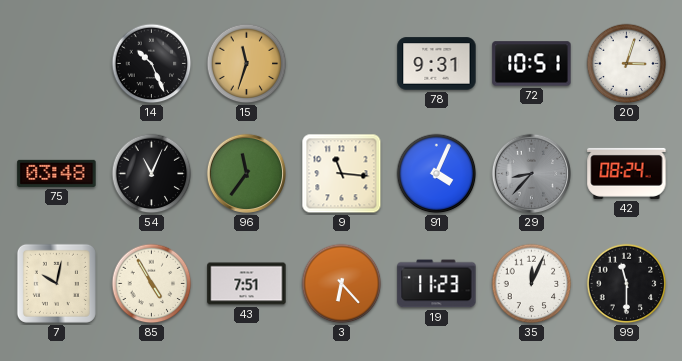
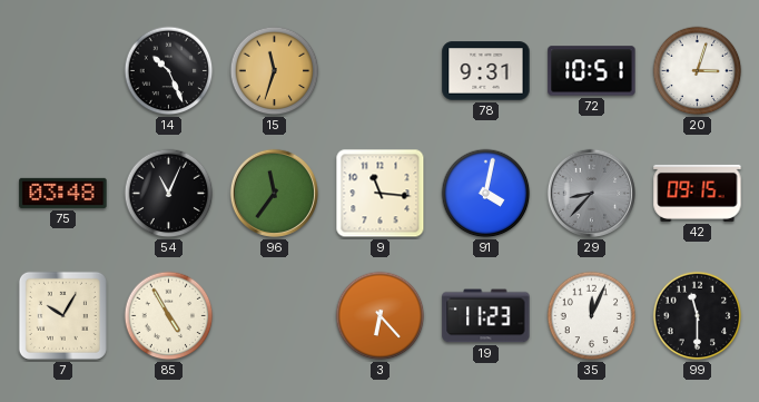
91: 4:04 -> 4:02
42: 08:24 -> 09:15
7: 10:02 -> 10:05
43: 7:51 -> none
